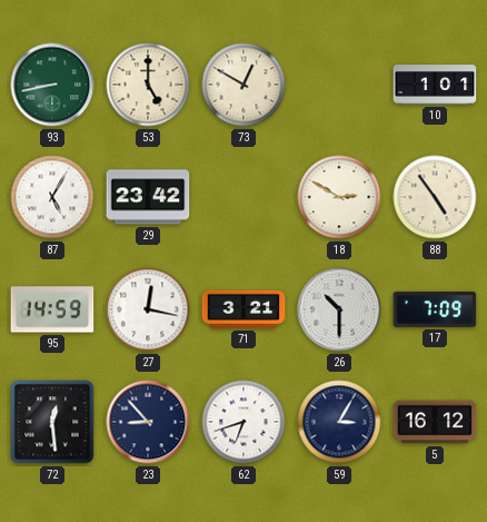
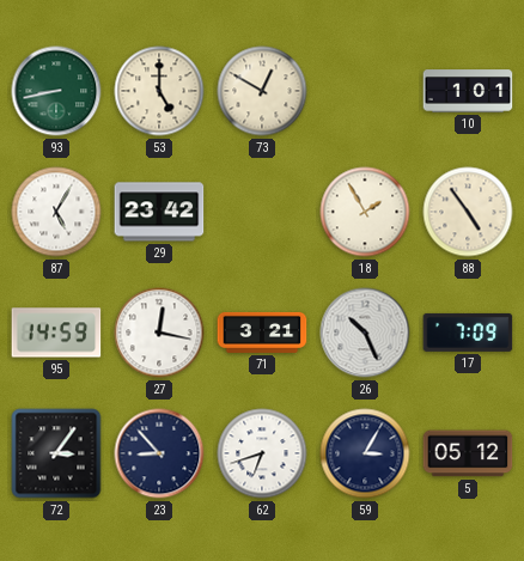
18: 2:50 -> 1:55
26: 10:30 -> 10:26
72: 12:29 -> 3:06
5: 16:12 -> 05:12
